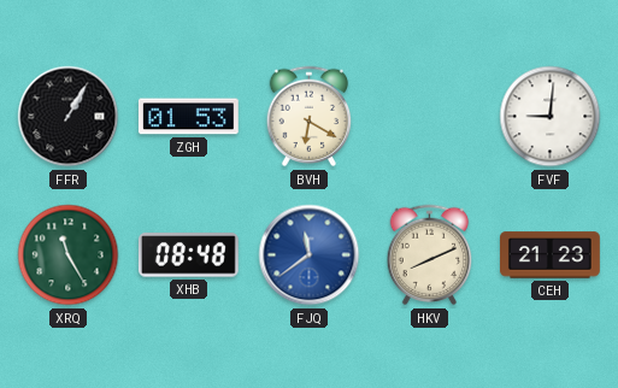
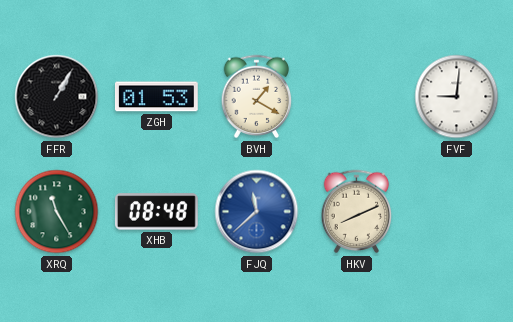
BVH: 6:20 -> 1:20
FJQ: 11:39 -> 11:38
CEH: 21:23 -> none
